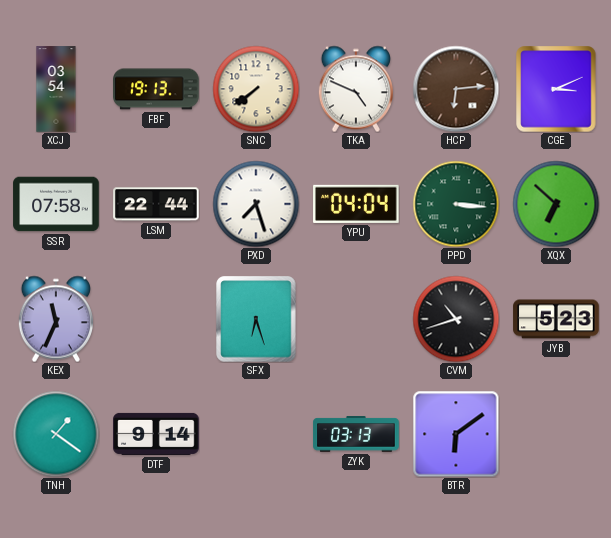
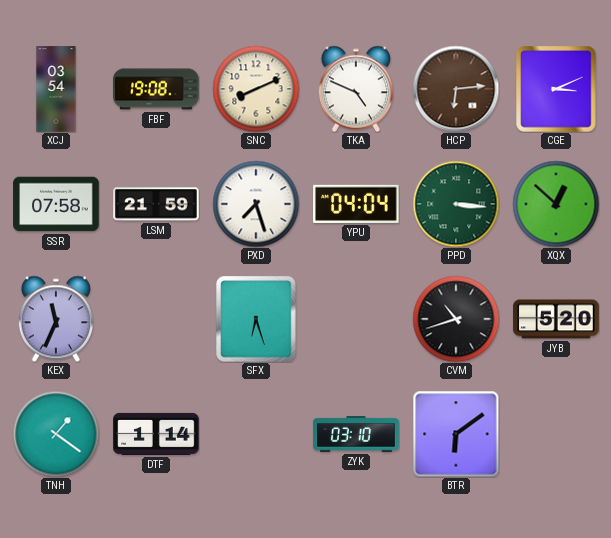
FBF: 19:13 -> 19:08
SNC: 7:39 -> 8:11
LSM: 22:44 -> 21:59
XQX: 6:52 -> 12:52
JYB: 5:23 -> 5:20
DTF: 9:14 -> 1:14
ZYK: 03:13 -> 03:10
